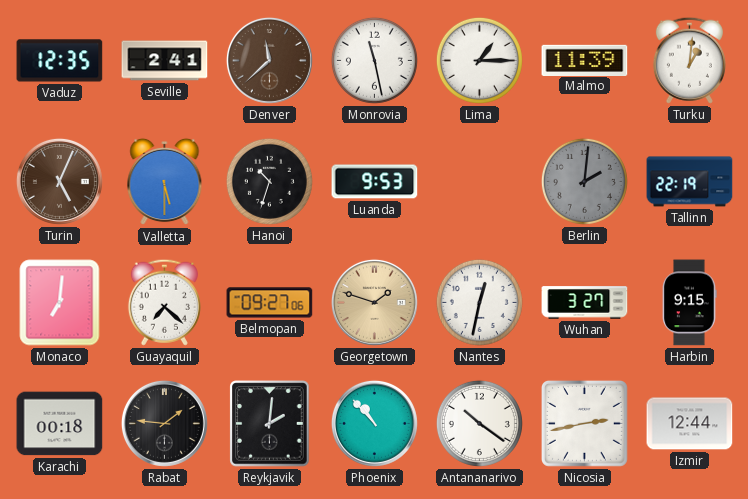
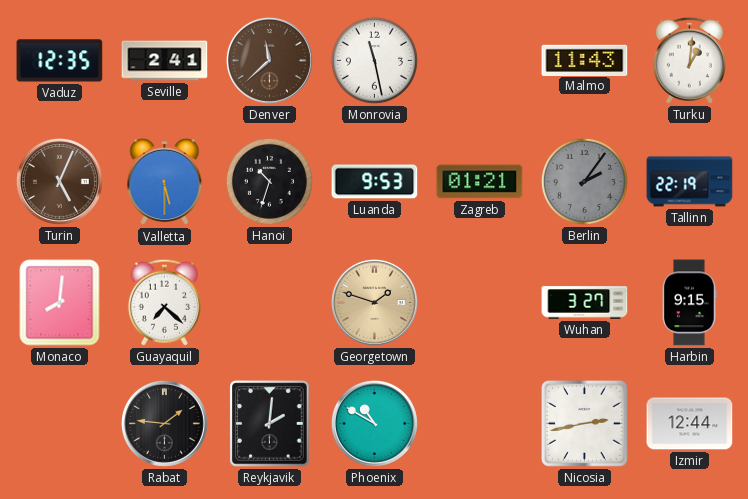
Lima: 1:15 -> none
Malmo: 11:39 -> 11:43
Zagreb: none -> 01:21
Berlin: 2:01 -> 2:06
Monaco: 7:01 -> 8:01
Belmopan: 09:27 -> none
Nantes: 12:32 -> none
Karachi: 00:18 -> none
Phoenix: 10:53 -> 10:50
Antananarivo: 10:21 -> none
